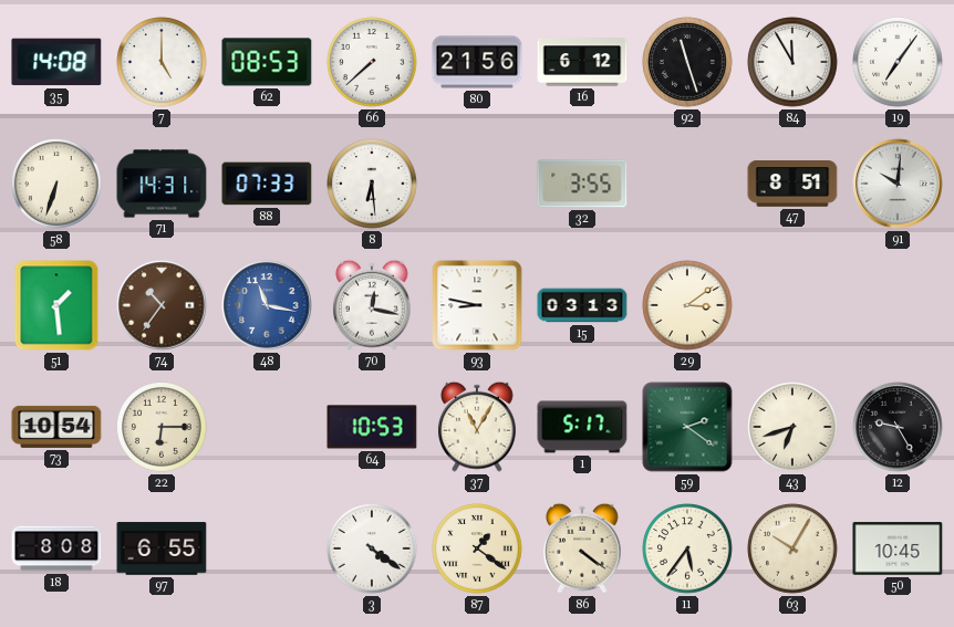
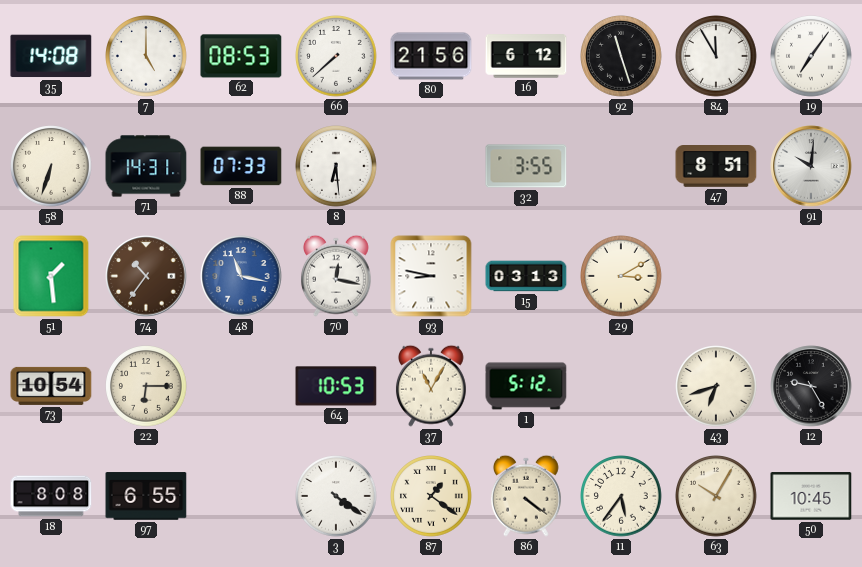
29: 3:09 -> 3:10
1: 5:17 -> 5:12
59: 2:21 -> none
